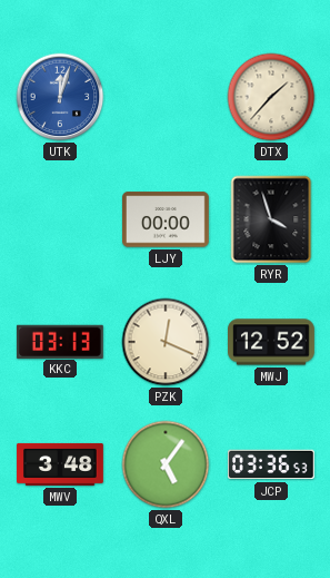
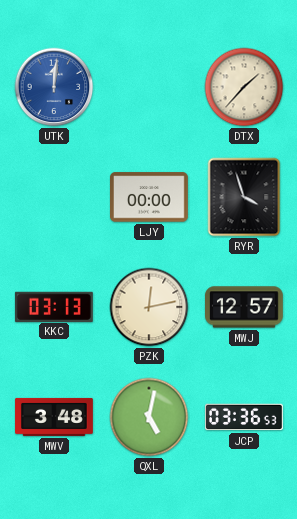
UTK: 12:03 -> 12:01
PZK: 12:19 -> 12:13
MWJ: 12:52 -> 12:57
QXL: 5:06 -> 5:02
